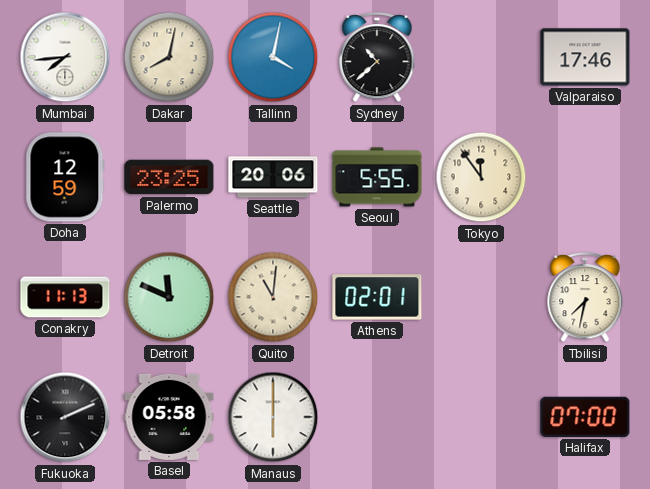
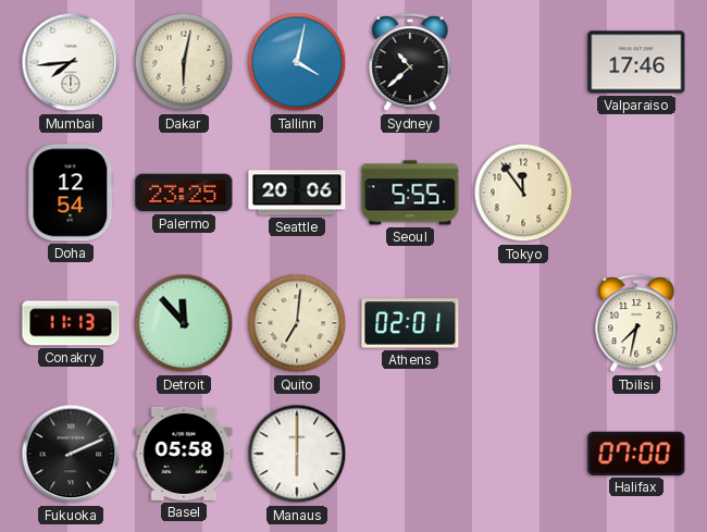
Dakar: 8:02 -> 6:02
Doha: 12:59 -> 12:54
Detroit: 11:49 -> 11:53
Quito: 11:01 -> 7:01
